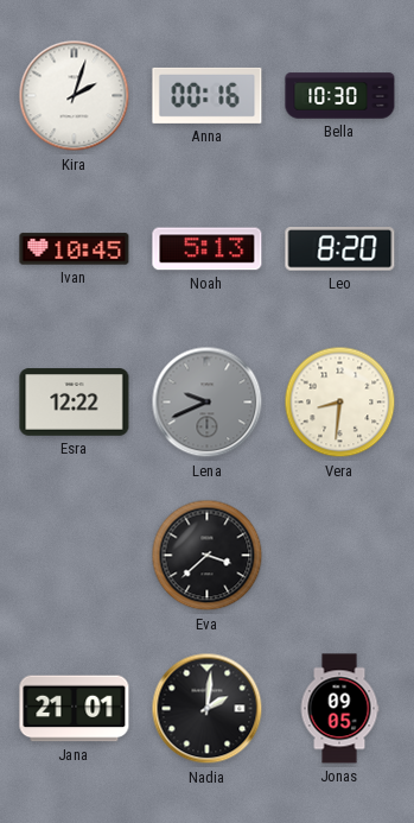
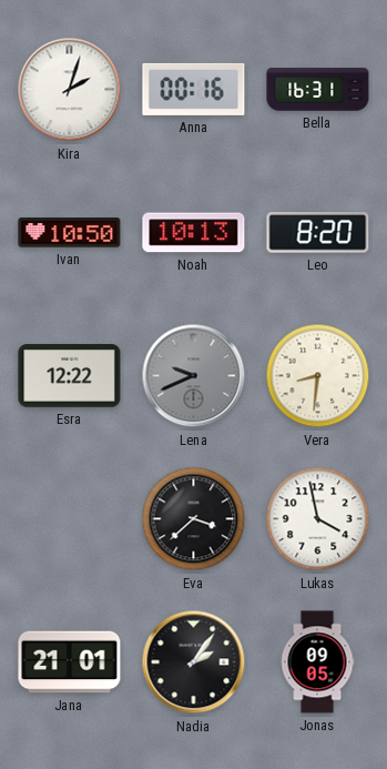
Bella: 10:30 -> 16:31
Ivan: 10:45 -> 10:50
Noah: 5:13 -> 10:13
Lukas: none -> 3:58
Nadia: 2:01 -> 2:06
